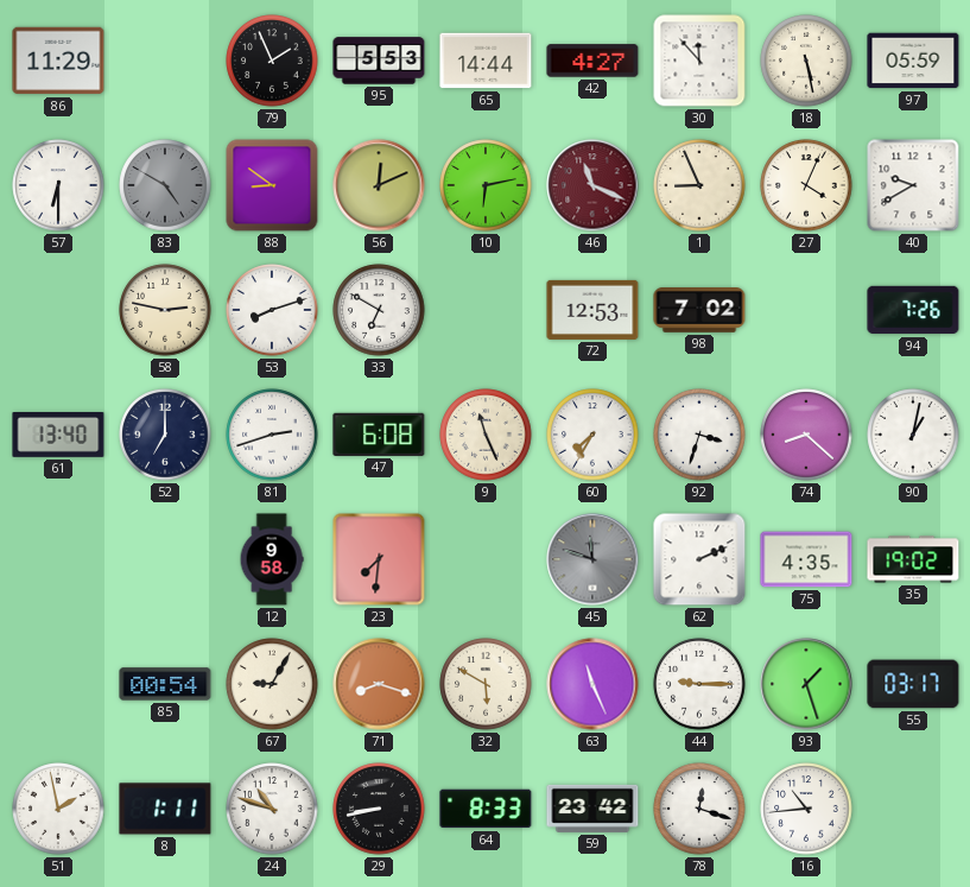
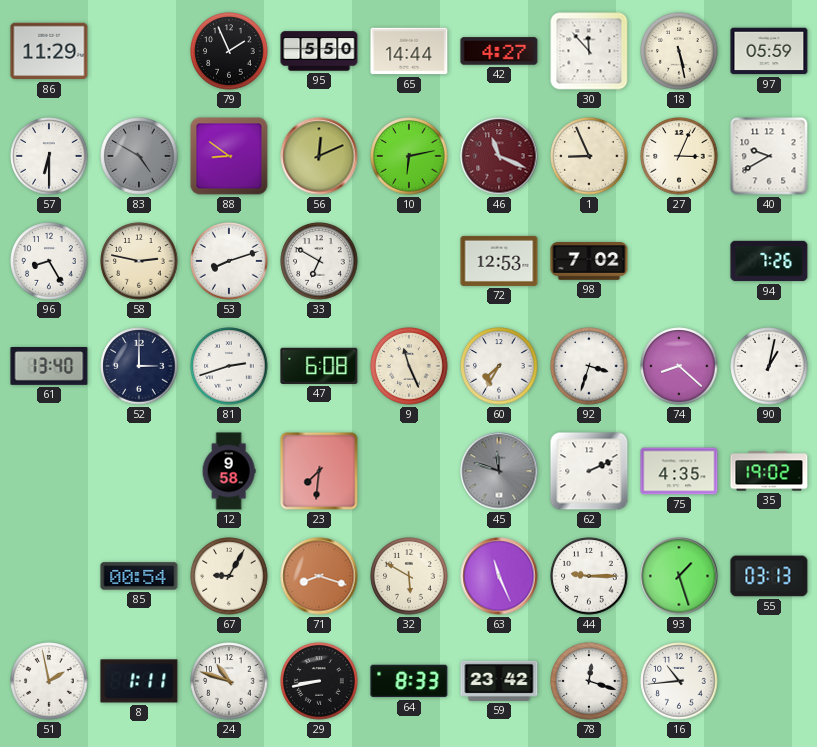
95: 5:53 -> 5:50
27: 4:04 -> 3:04
96: none -> 8:25
52: 7:00 -> 3:00
55: 03:17 -> 03:13
